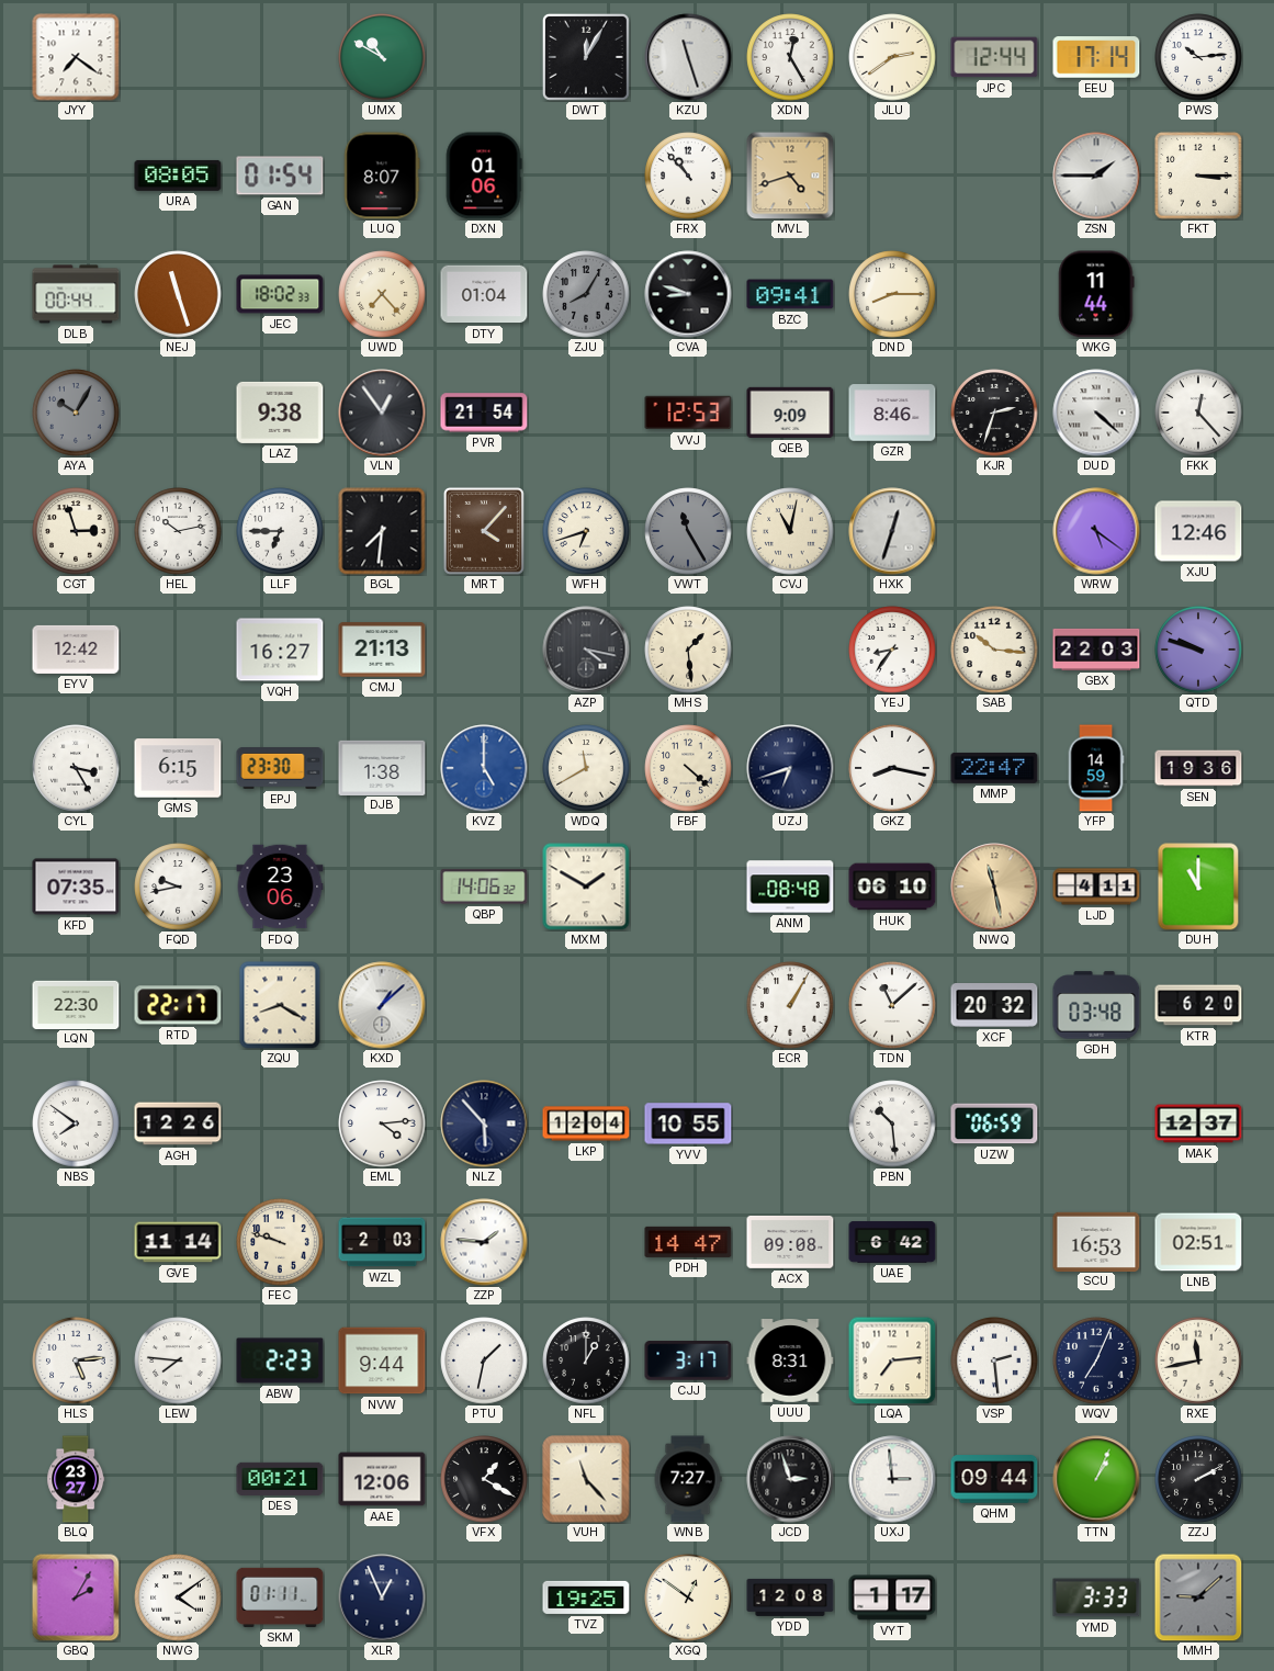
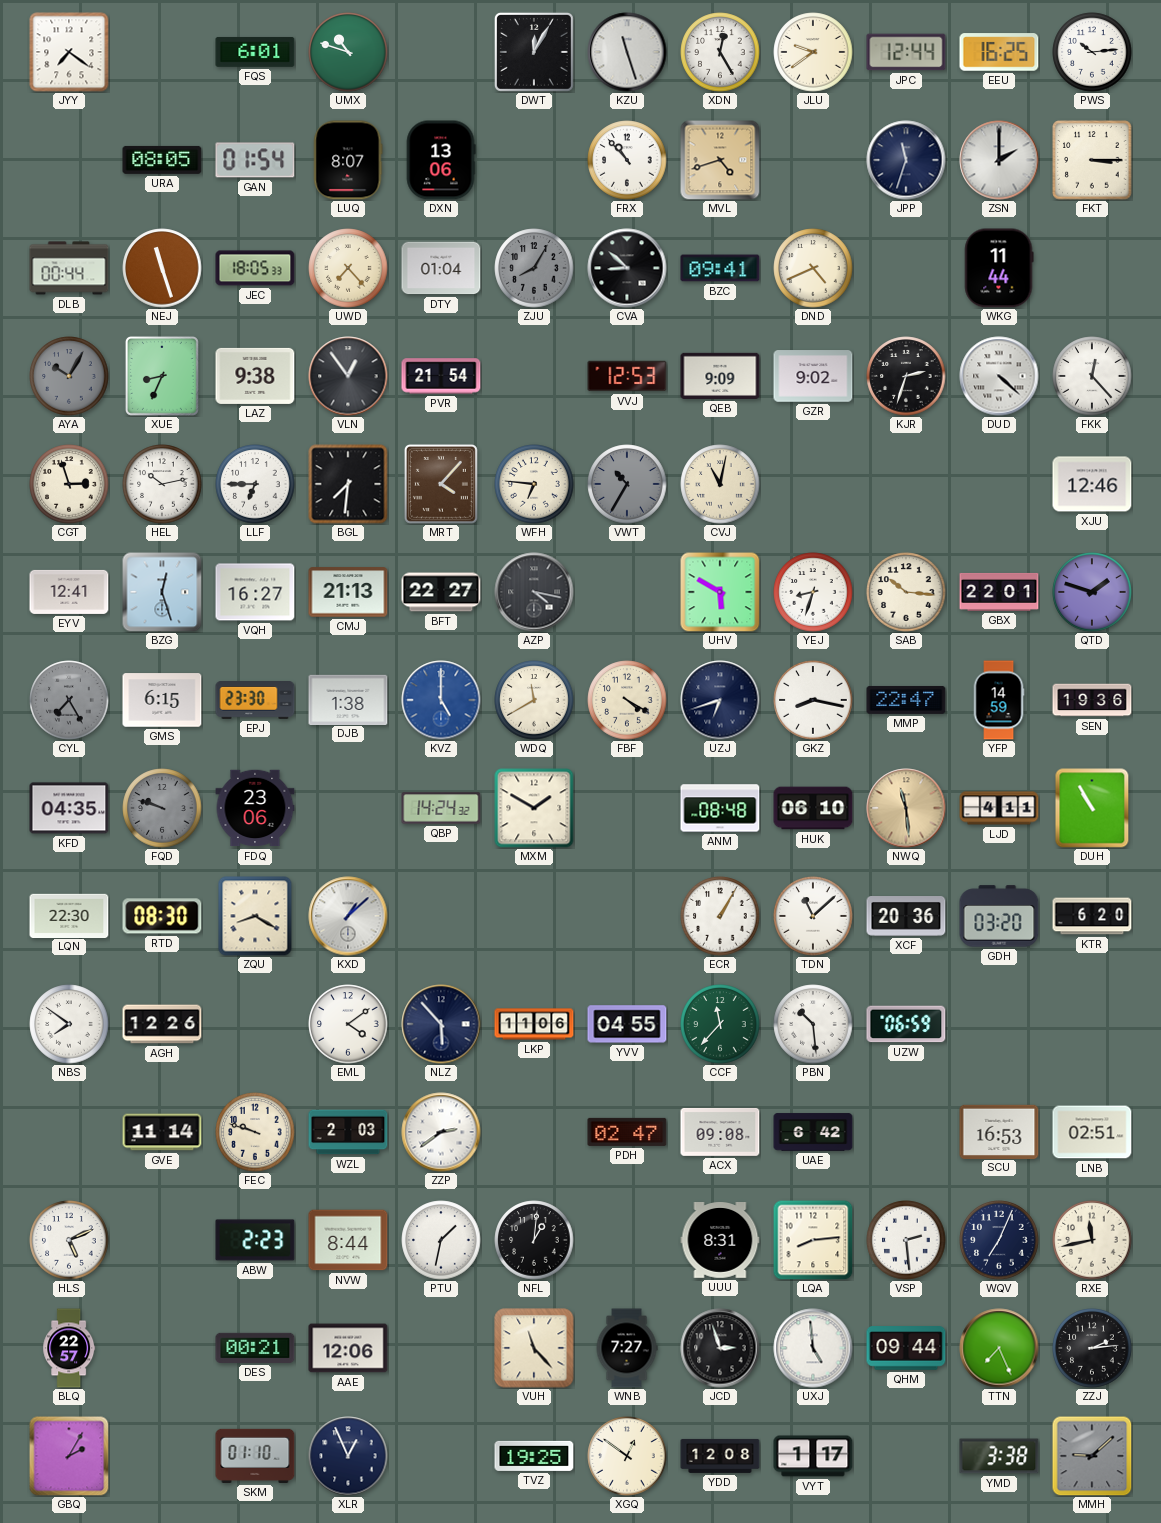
FQS: none -> 6:01
UMX: 10:50 -> 10:48
JLU: 2:39 -> 9:39
EEU: 17:14 -> 16:25
DXN: 01:06 -> 13:06
JPP: none -> 11:33
ZSN: 1:45 -> 2:00
JEC: 18:02 -> 18:05
CVA: 8:48 -> 8:52
DND: 8:15 -> 4:41
XUE: none -> 8:34
GZR: 8:46 -> 9:02
WFH: 6:42 -> 6:46
VWT: 11:25 -> 10:35
HXK: 12:33 -> none
WRW: 5:21 -> none
EYV: 12:42 -> 12:41
BZG: none -> 12:27
BFT: none -> 22:27
MHS: 1:29 -> none
UHV: none -> 5:50
YEJ: 8:36 -> 8:33
GBX: 22:03 -> 22:01
QTD: 9:48 -> 1:48
CYL: 3:25 -> 7:25
CYL dial: white -> grey
FBF: 4:22 -> 4:20
KFD: 07:35 -> 04:35
FQD: 9:43 -> 9:48
FQD dial: white -> grey
QBP: 14:06 -> 14:24
NWQ: 11:28 -> 11:29
DUH: 11:00 -> 10:55
RTD: 22:17 -> 08:30
XCF: 20:32 -> 20:36
GDH: 03:48 -> 03:20
EML: 4:14 -> 4:09
LKP: 12:04 -> 11:06
YVV: 10:55 -> 04:55
CCF: none -> 11:37
MAK: 12:37 -> none
ZZP: 1:46 -> 2:39
PDH: 14:47 -> 02:47
HLS: 5:14 -> 5:11
LEW: 7:46 -> none
NVW: 9:44 -> 8:44
NFL: 1:00 -> 1:01
CJJ: 3:17 -> none
LQA: 7:14 -> 8:14
BLQ: 23:27 -> 22:57
VFX: 1:20 -> none
UXJ: 2:59 -> 4:59
TTN: 1:04 -> 7:26
ZZJ: 2:10 -> 2:14
NWG: 4:09 -> none
SKM: 01:11 -> 01:10
YMD: 3:33 -> 3:38
